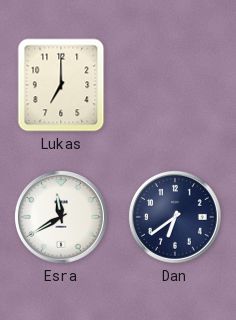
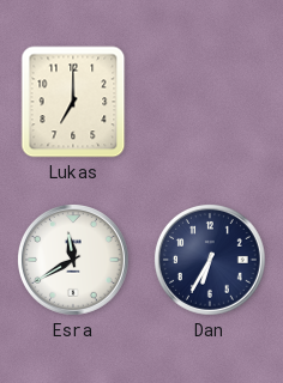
Dan: 6:39 -> 6:35
